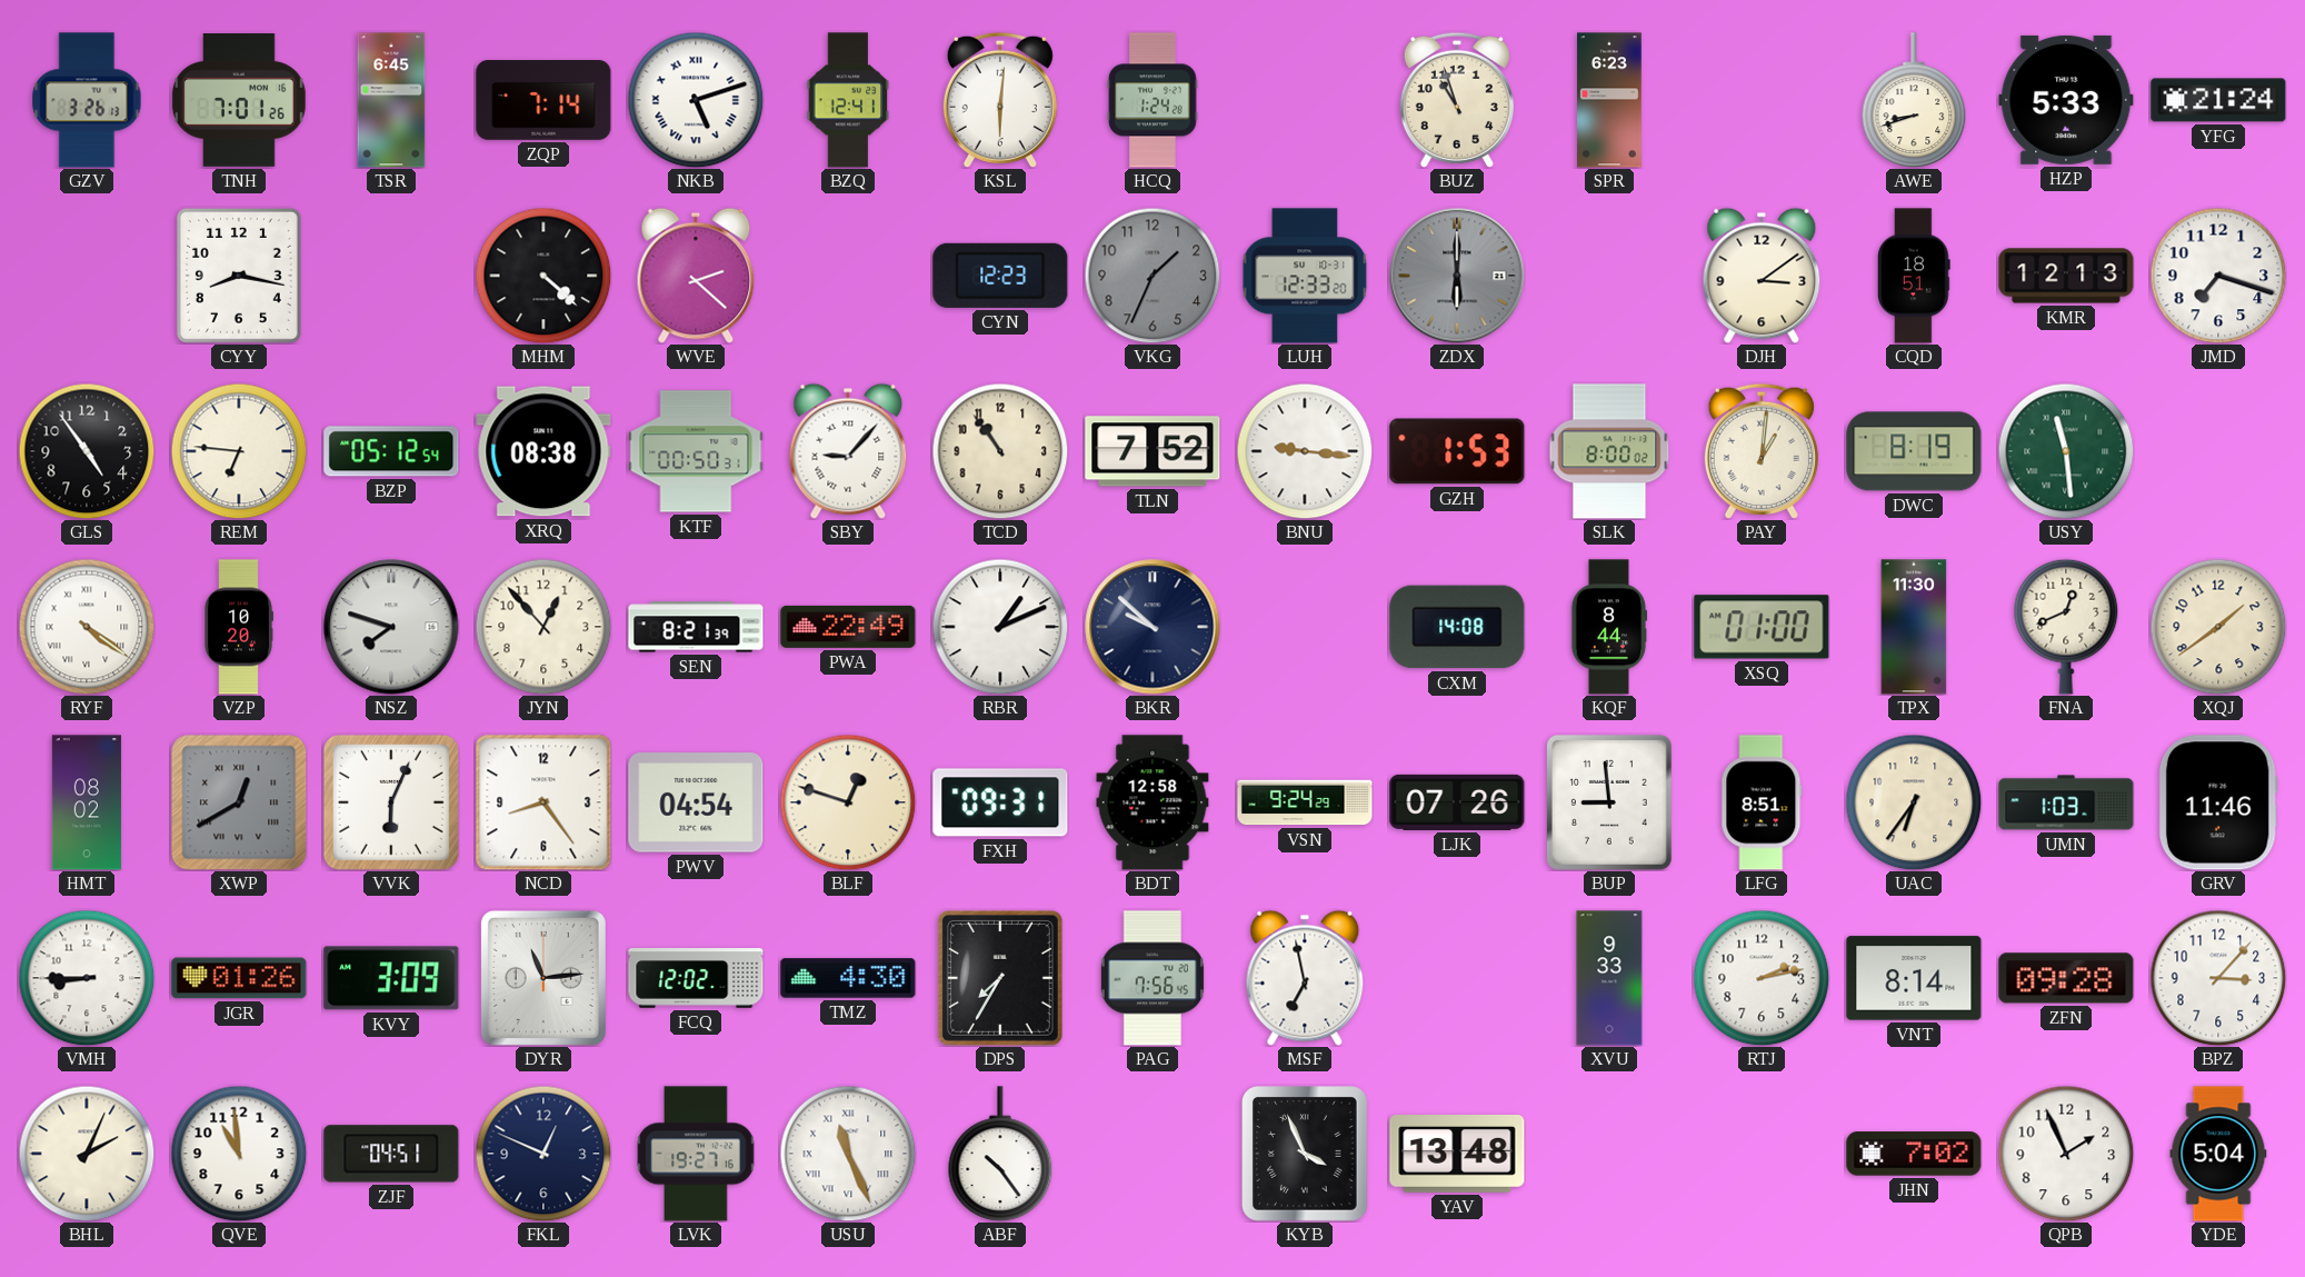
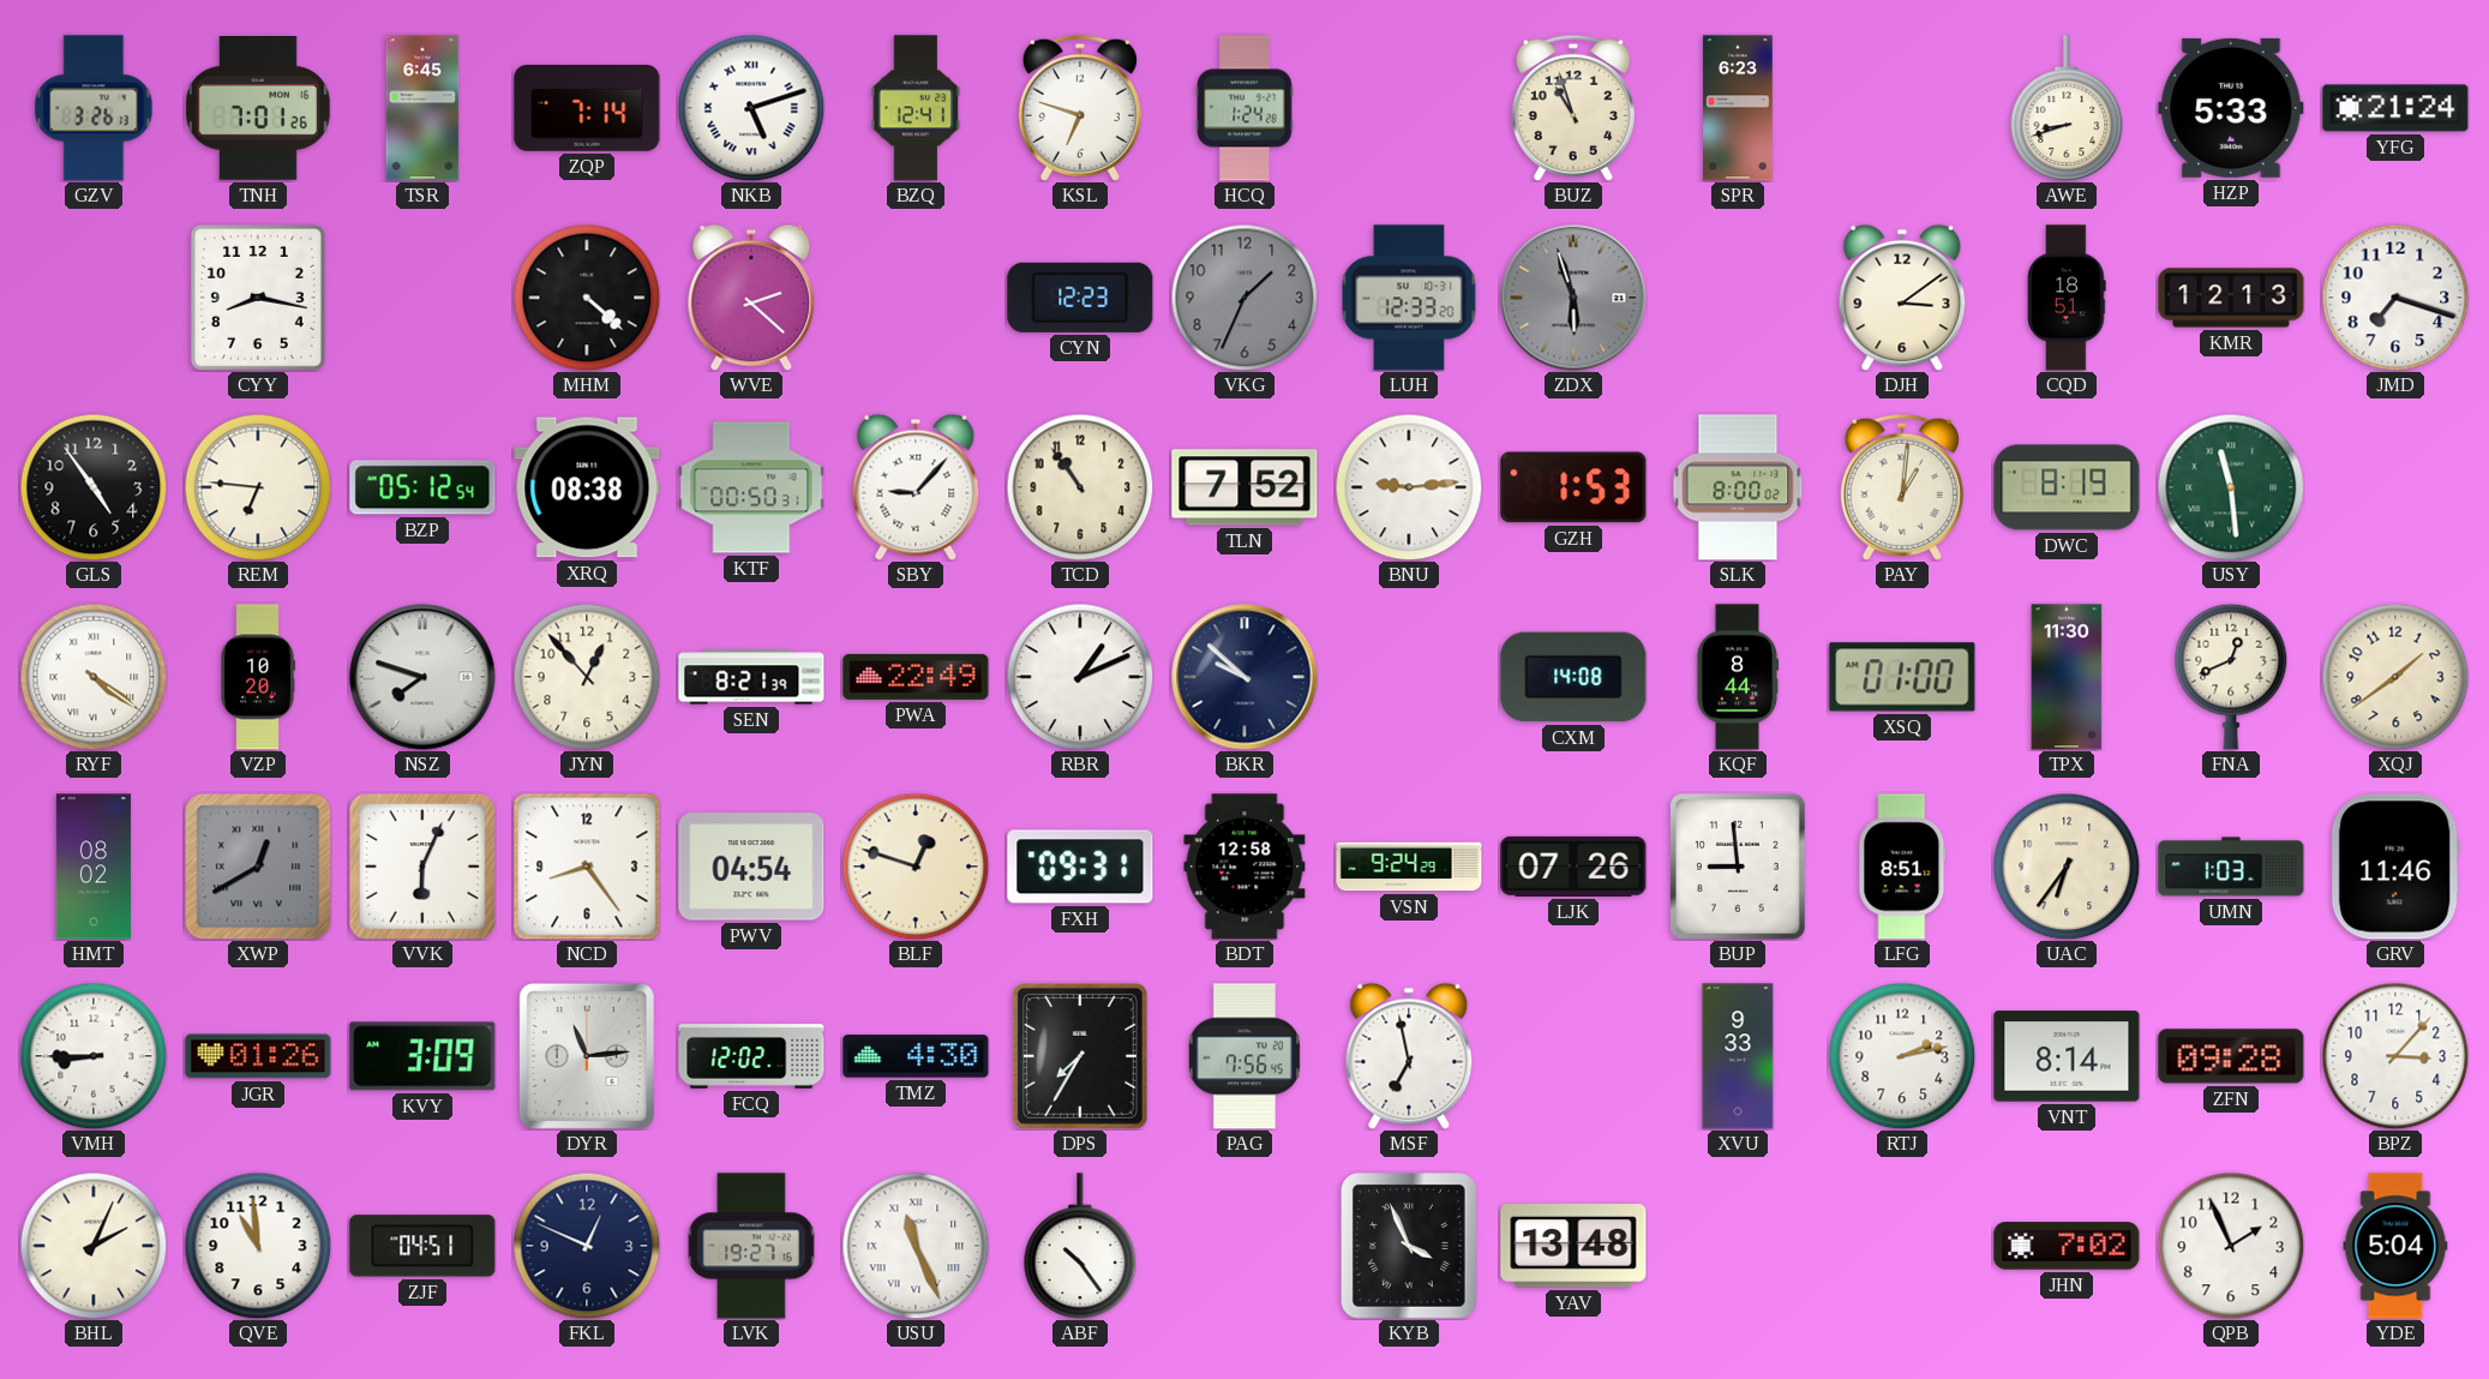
KSL: 6:01 -> 6:48
ZDX: 6:00 -> 5:57
BNU: 9:16 -> 9:14
